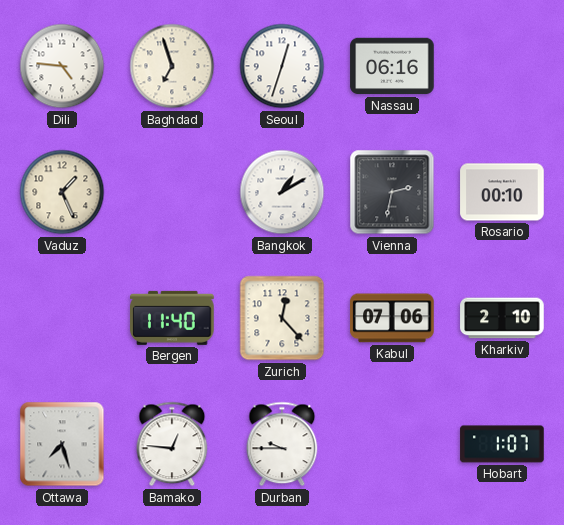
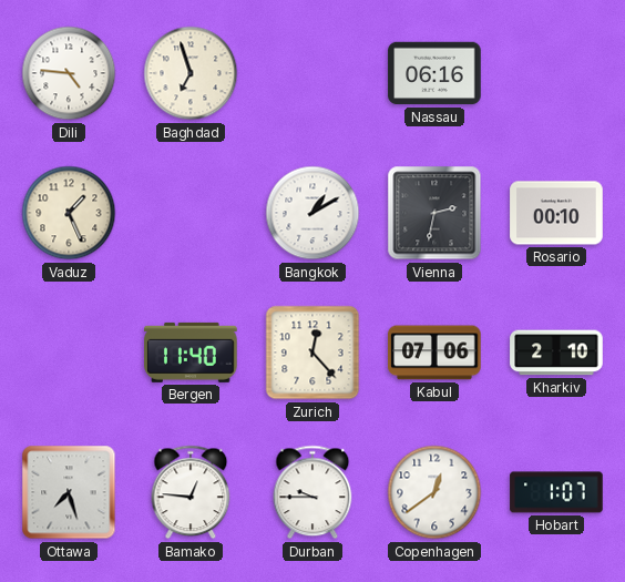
Seoul: 12:33 -> none
Copenhagen: none -> 12:39
